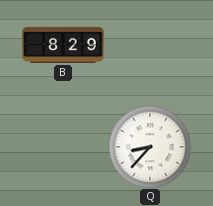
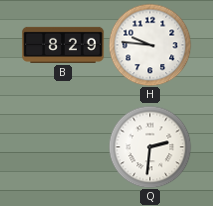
H: none -> 9:46
Q: 8:37 -> 2:31
